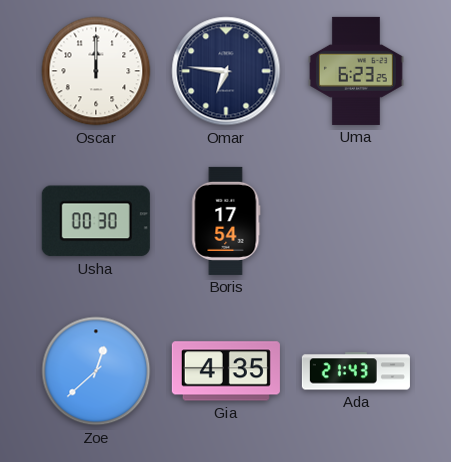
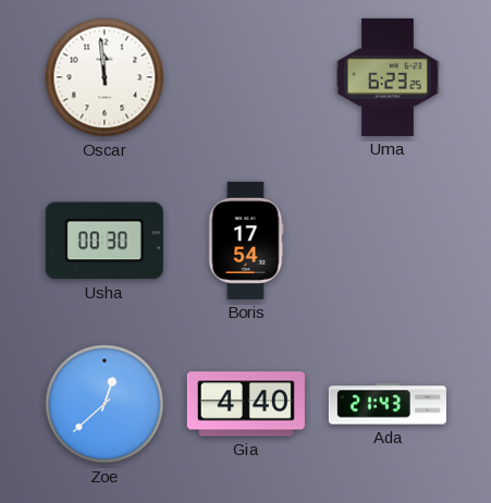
Oscar: 12:00 -> 11:59
Omar: 6:46 -> none
Gia: 4:35 -> 4:40
